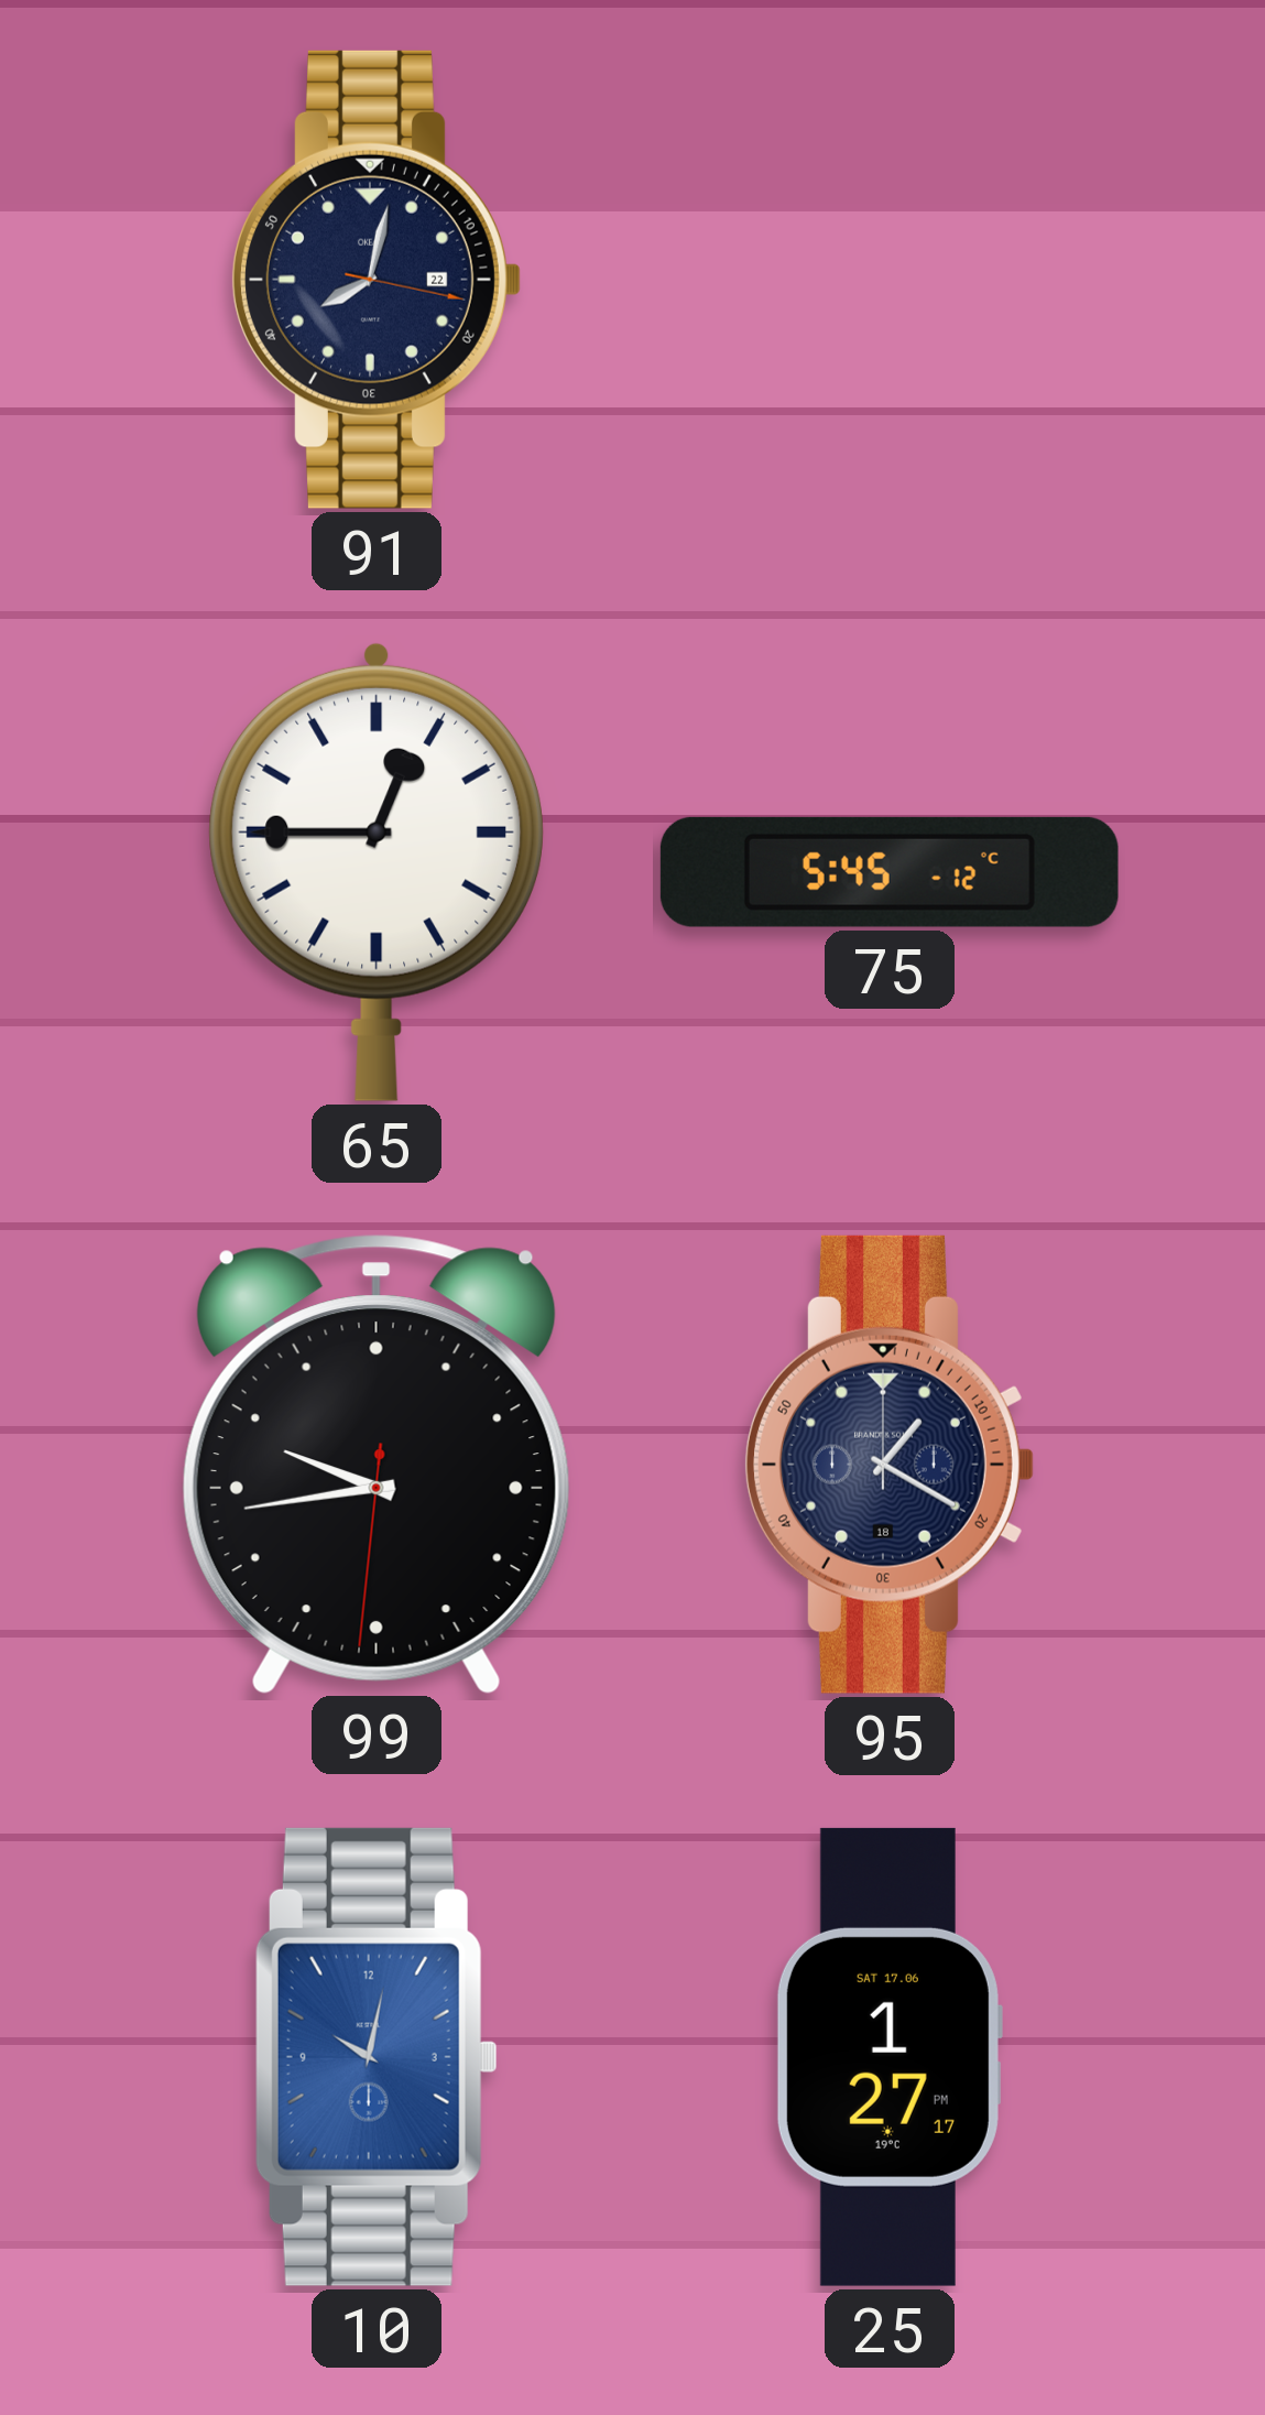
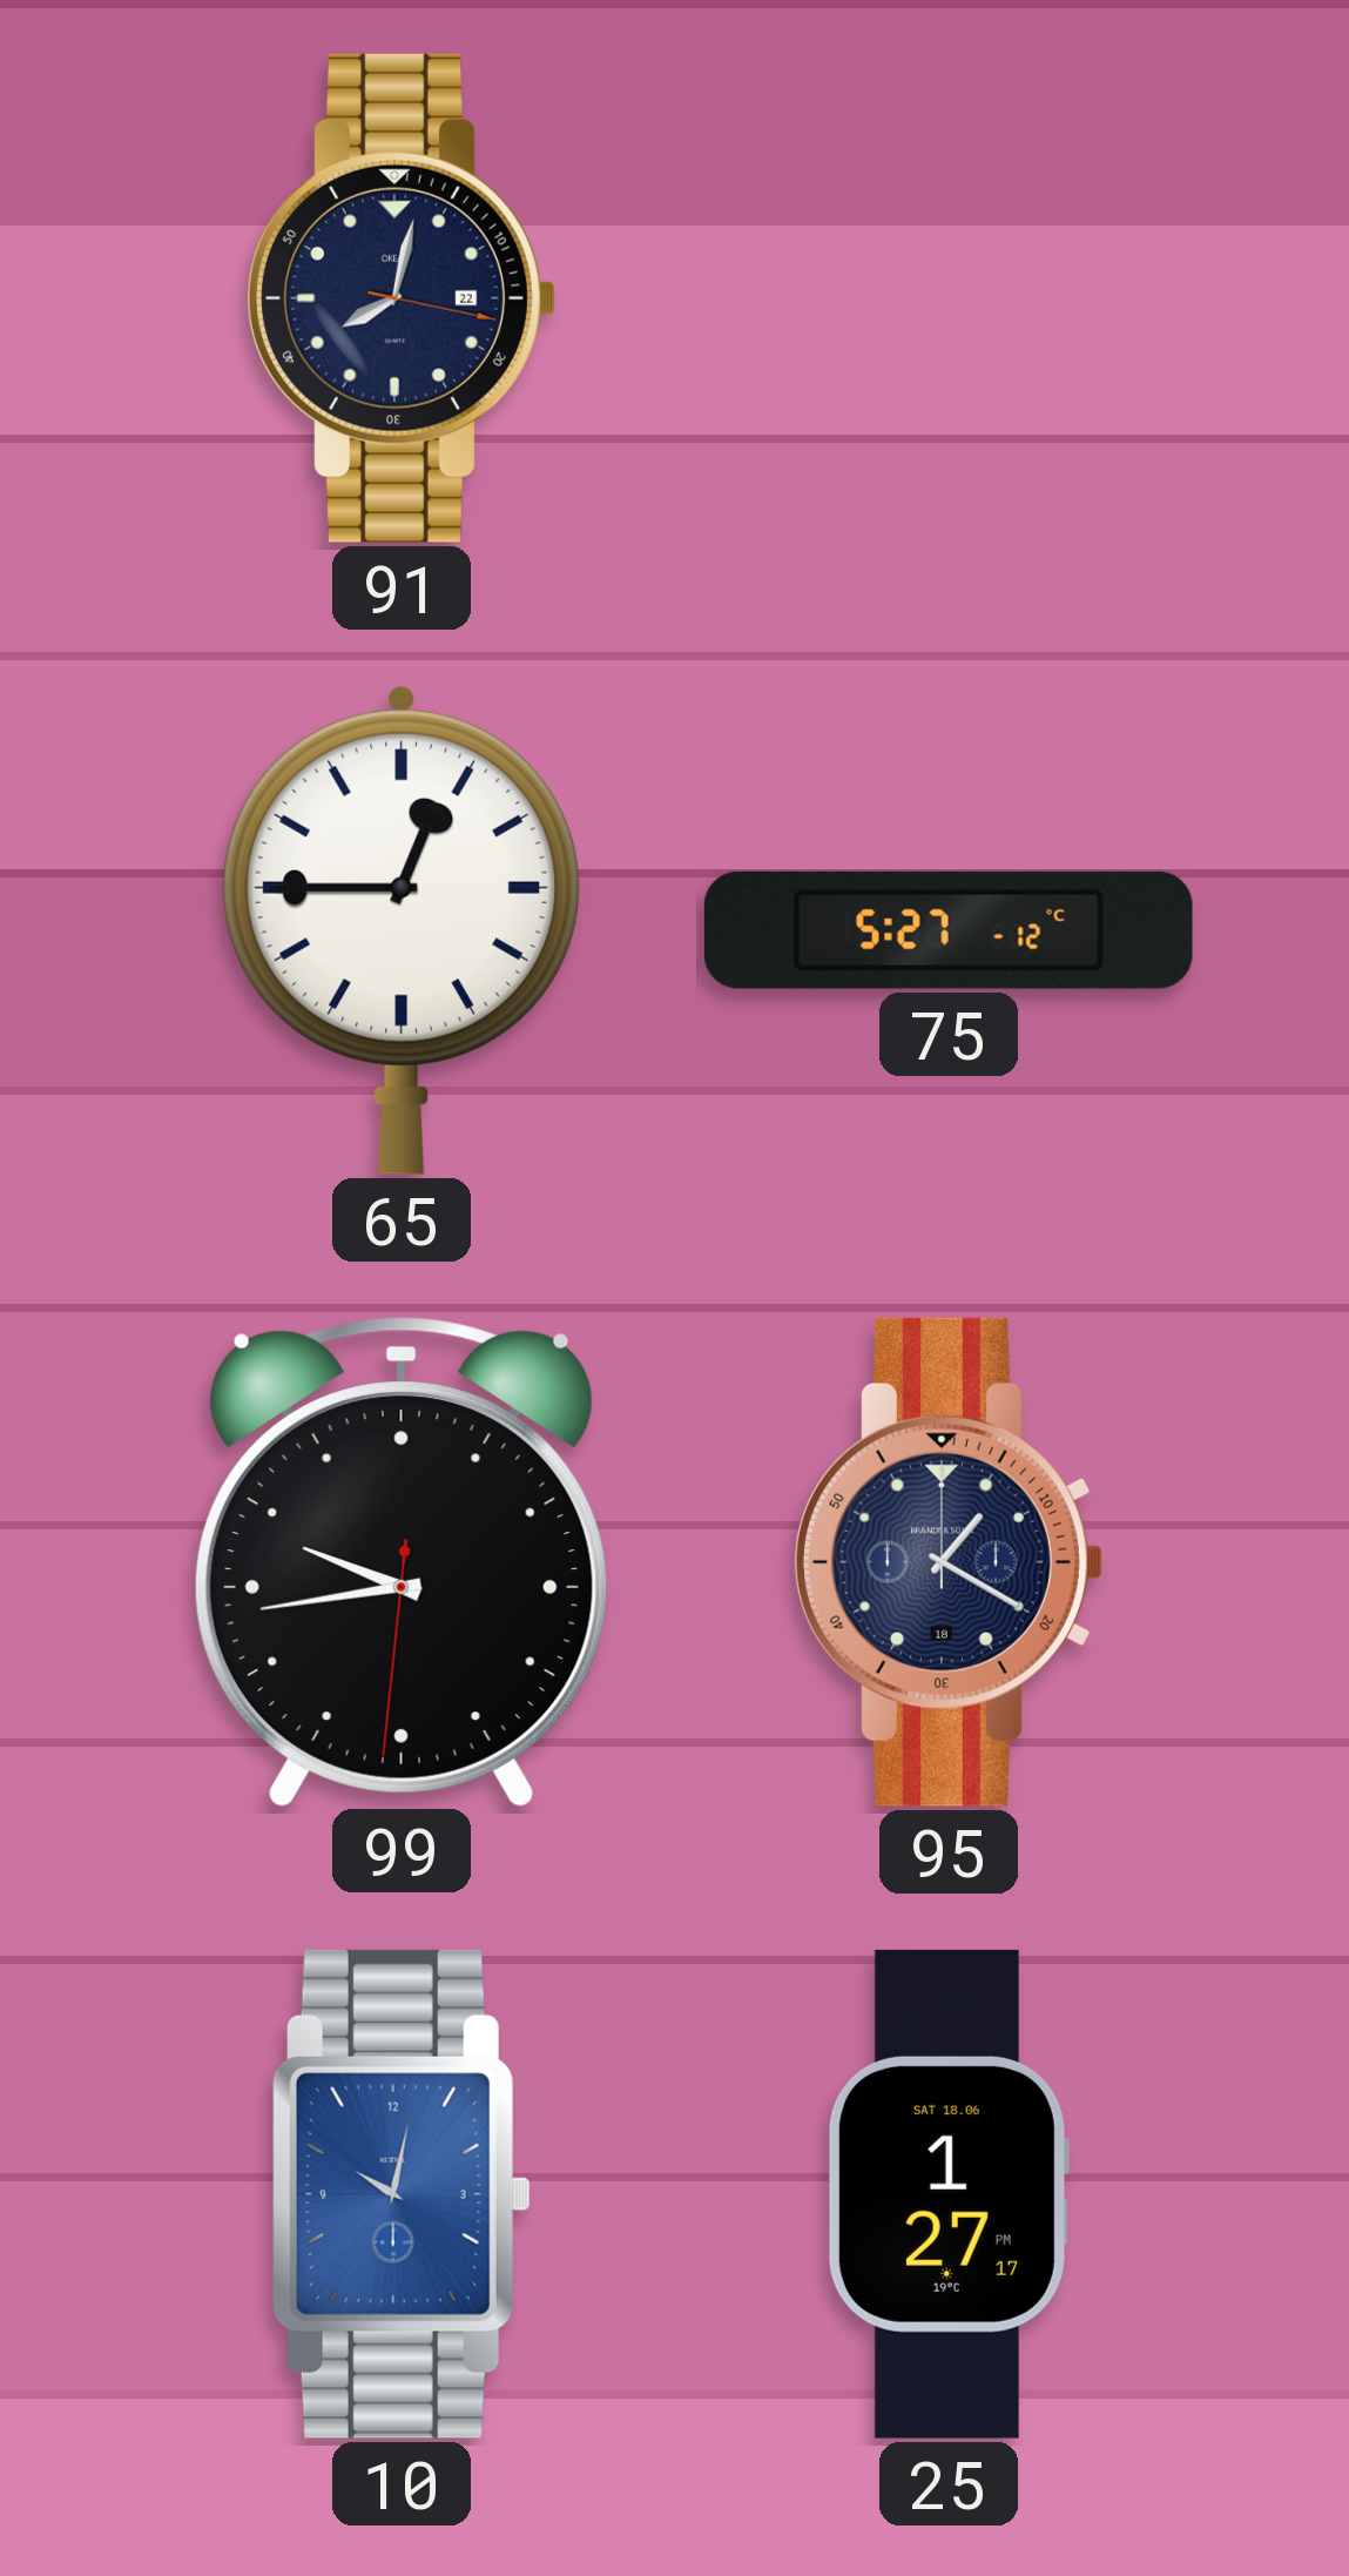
75: 5:45 -> 5:27
25 date: SAT 17.06 -> SAT 18.06
